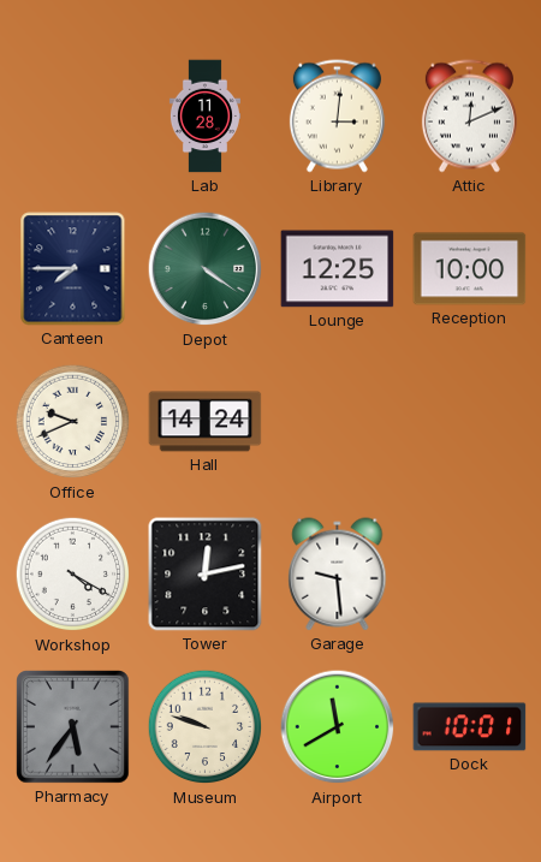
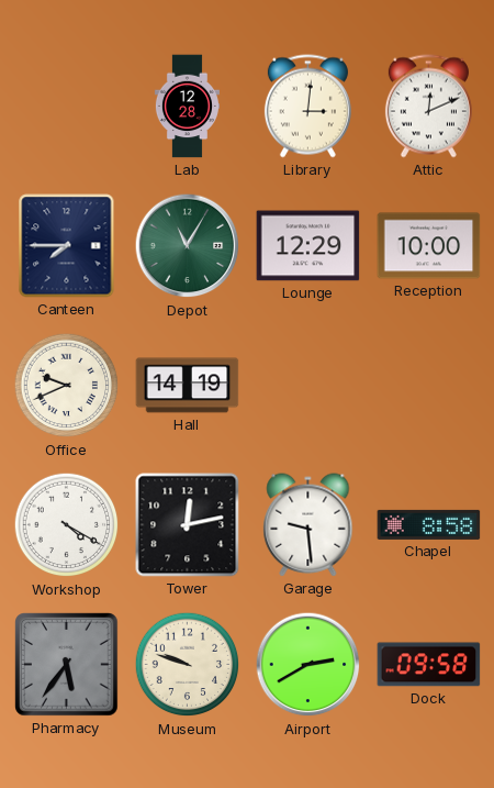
Lab: 11:28 -> 12:28
Depot: 4:21 -> 11:05
Lounge: 12:25 -> 12:29
Hall: 14:24 -> 14:19
Chapel: none -> 8:58
Airport: 11:40 -> 2:40
Dock: 10:01 -> 09:58
